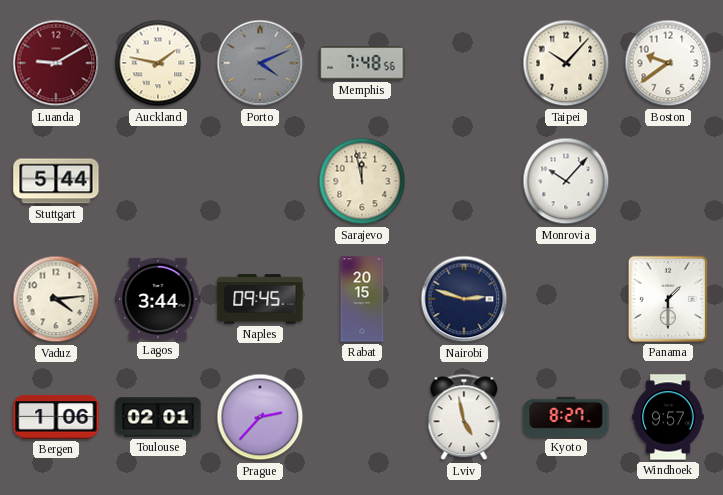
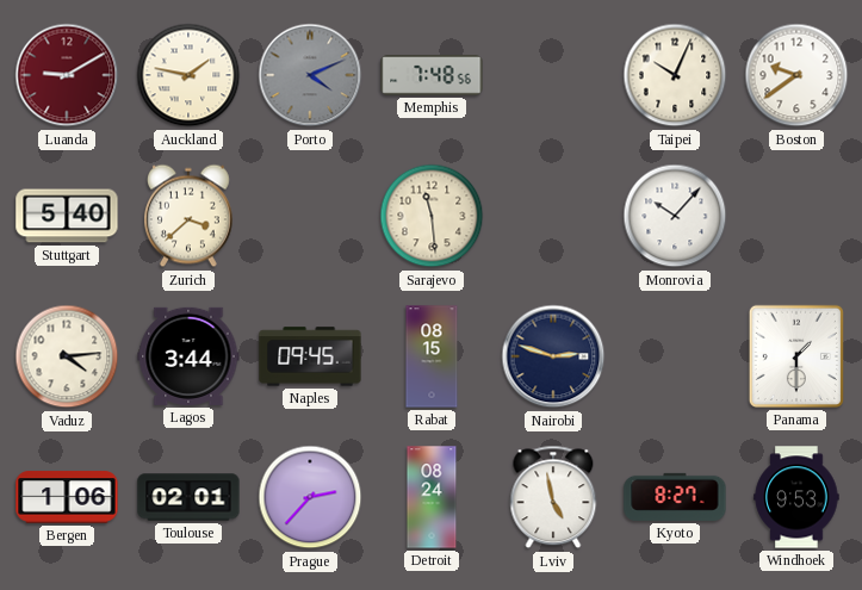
Taipei: 10:07 -> 10:04
Stuttgart: 5:44 -> 5:40
Zurich: none -> 3:38
Sarajevo: 11:58 -> 11:29
Rabat: 20:15 -> 08:15
Detroit: none -> 08:24
Windhoek: 9:57 -> 9:53
